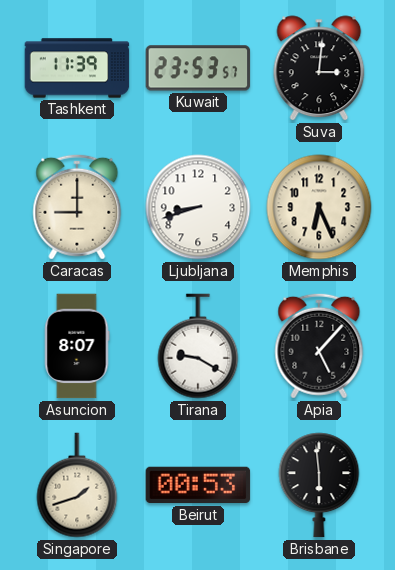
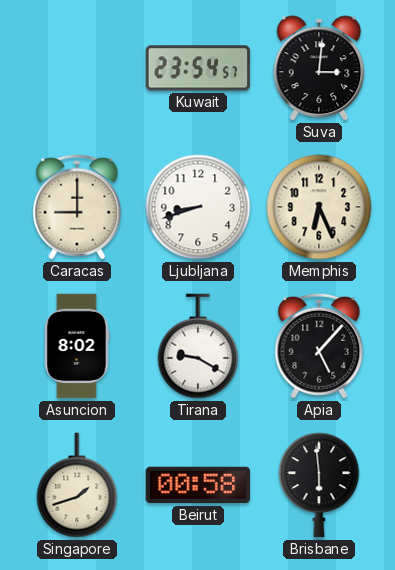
Tashkent: 11:39 -> none
Kuwait: 23:53 -> 23:54
Asuncion: 8:07 -> 8:02
Beirut: 00:53 -> 00:58
